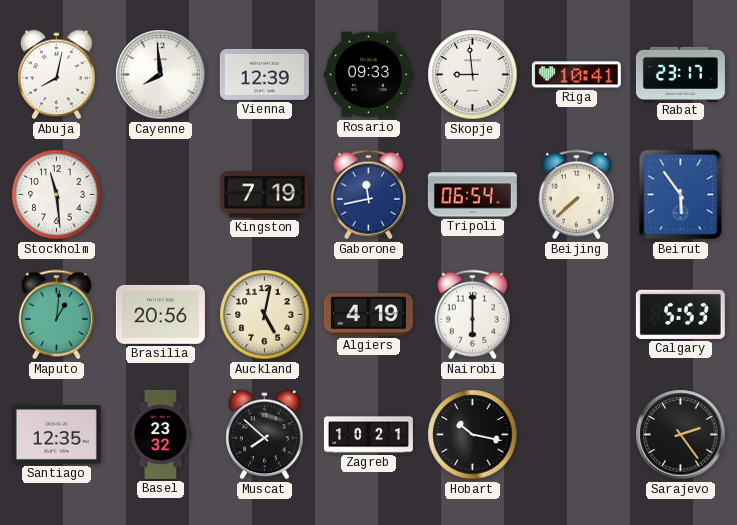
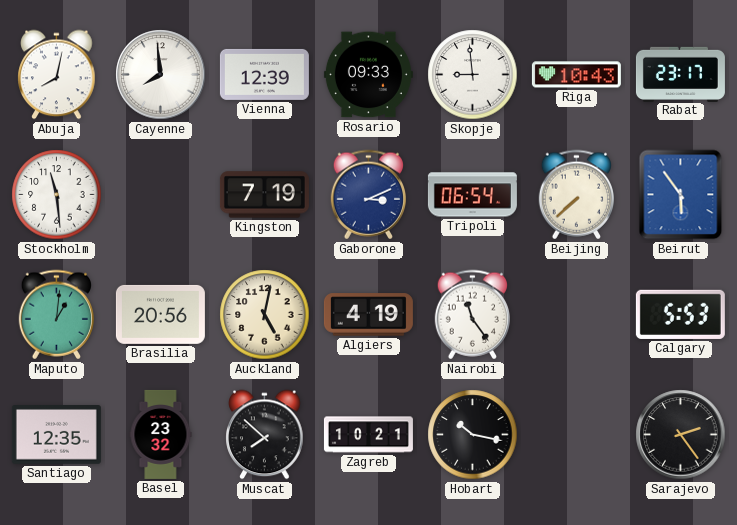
Riga: 10:41 -> 10:43
Gaborone: 11:43 -> 3:11
Nairobi: 6:00 -> 11:24
